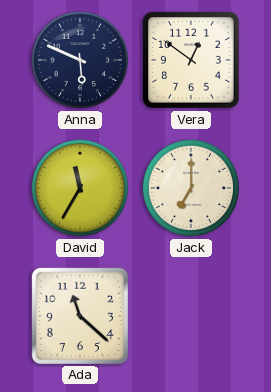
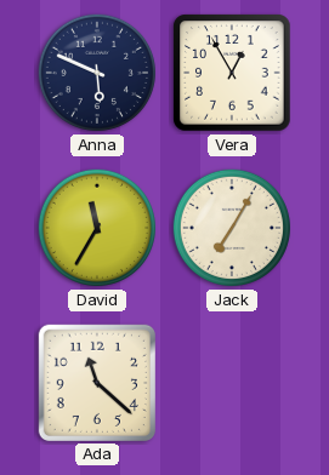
Vera: 12:51 -> 12:55
Jack: 7:00 -> 7:05
